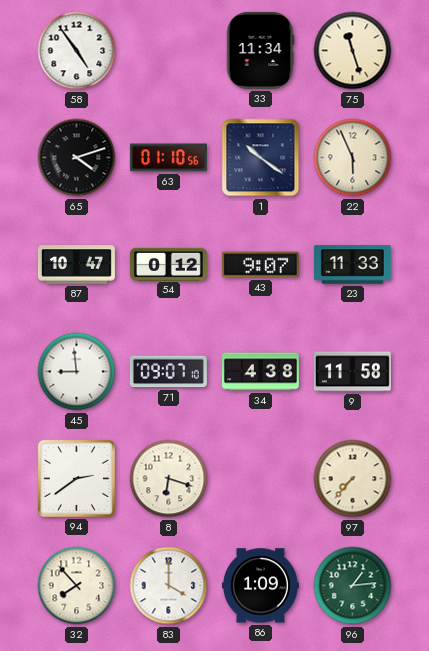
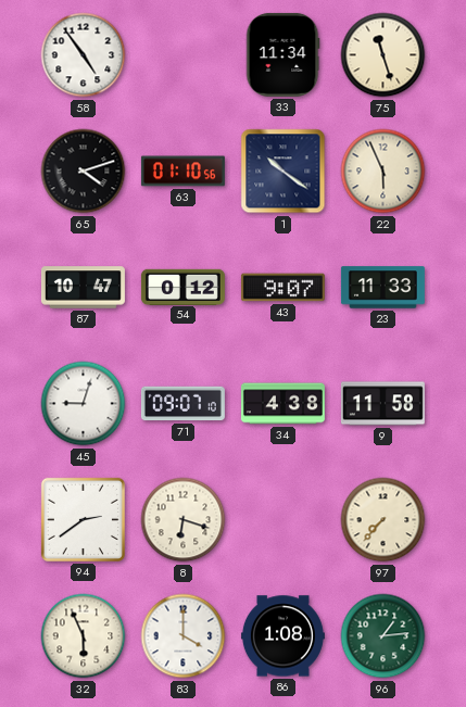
45: 8:59 -> 9:03
32: 7:53 -> 5:56
86: 1:09 -> 1:08
